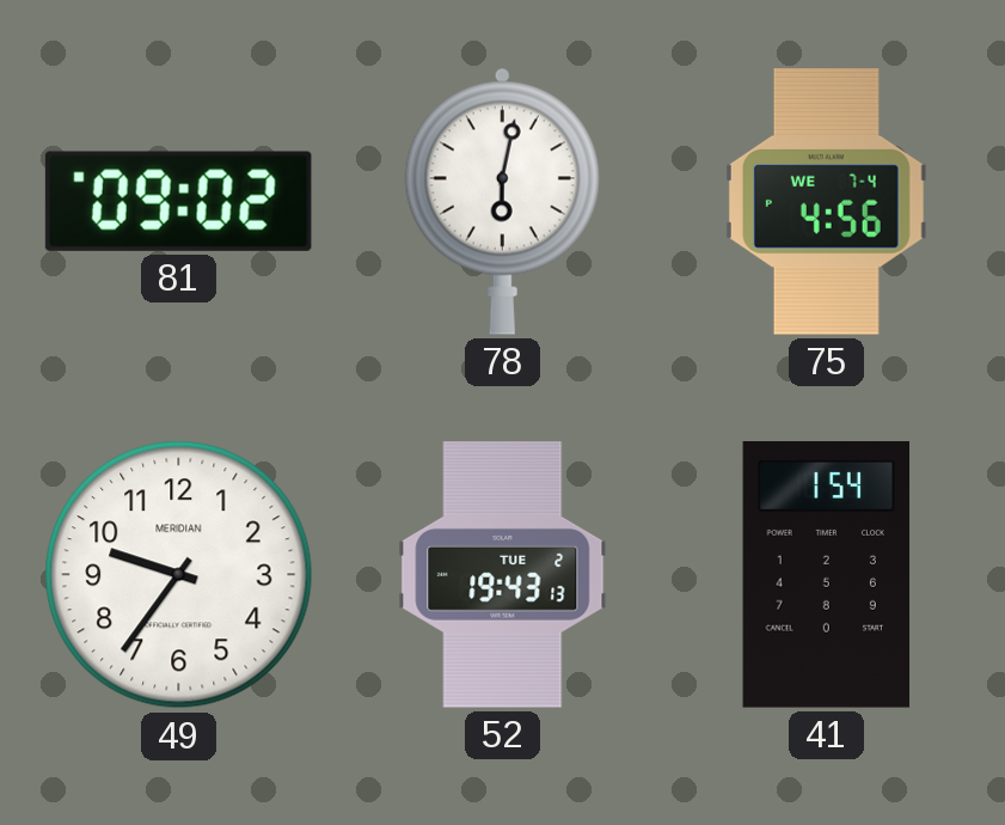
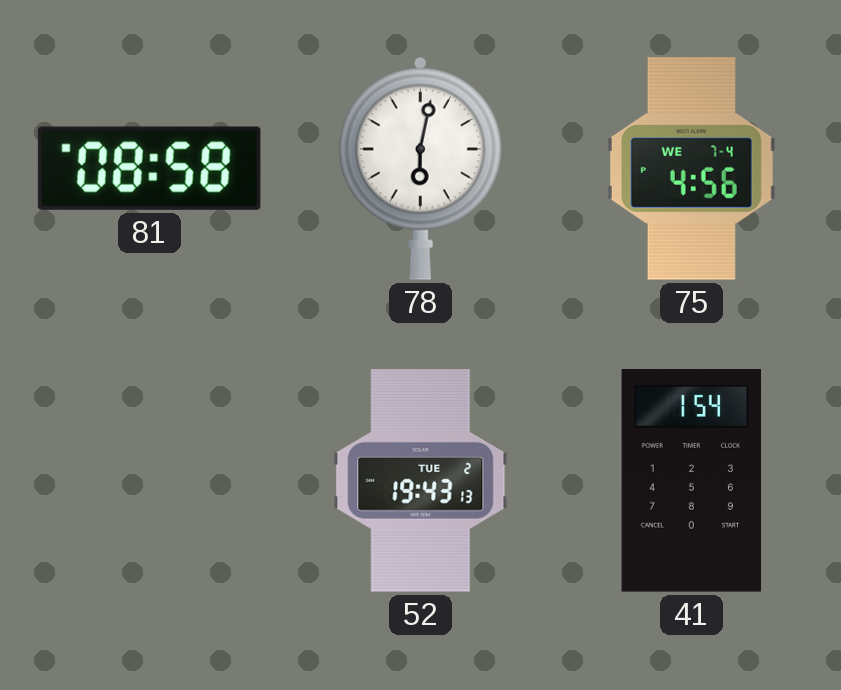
81: 09:02 -> 08:58
49: 9:36 -> none
